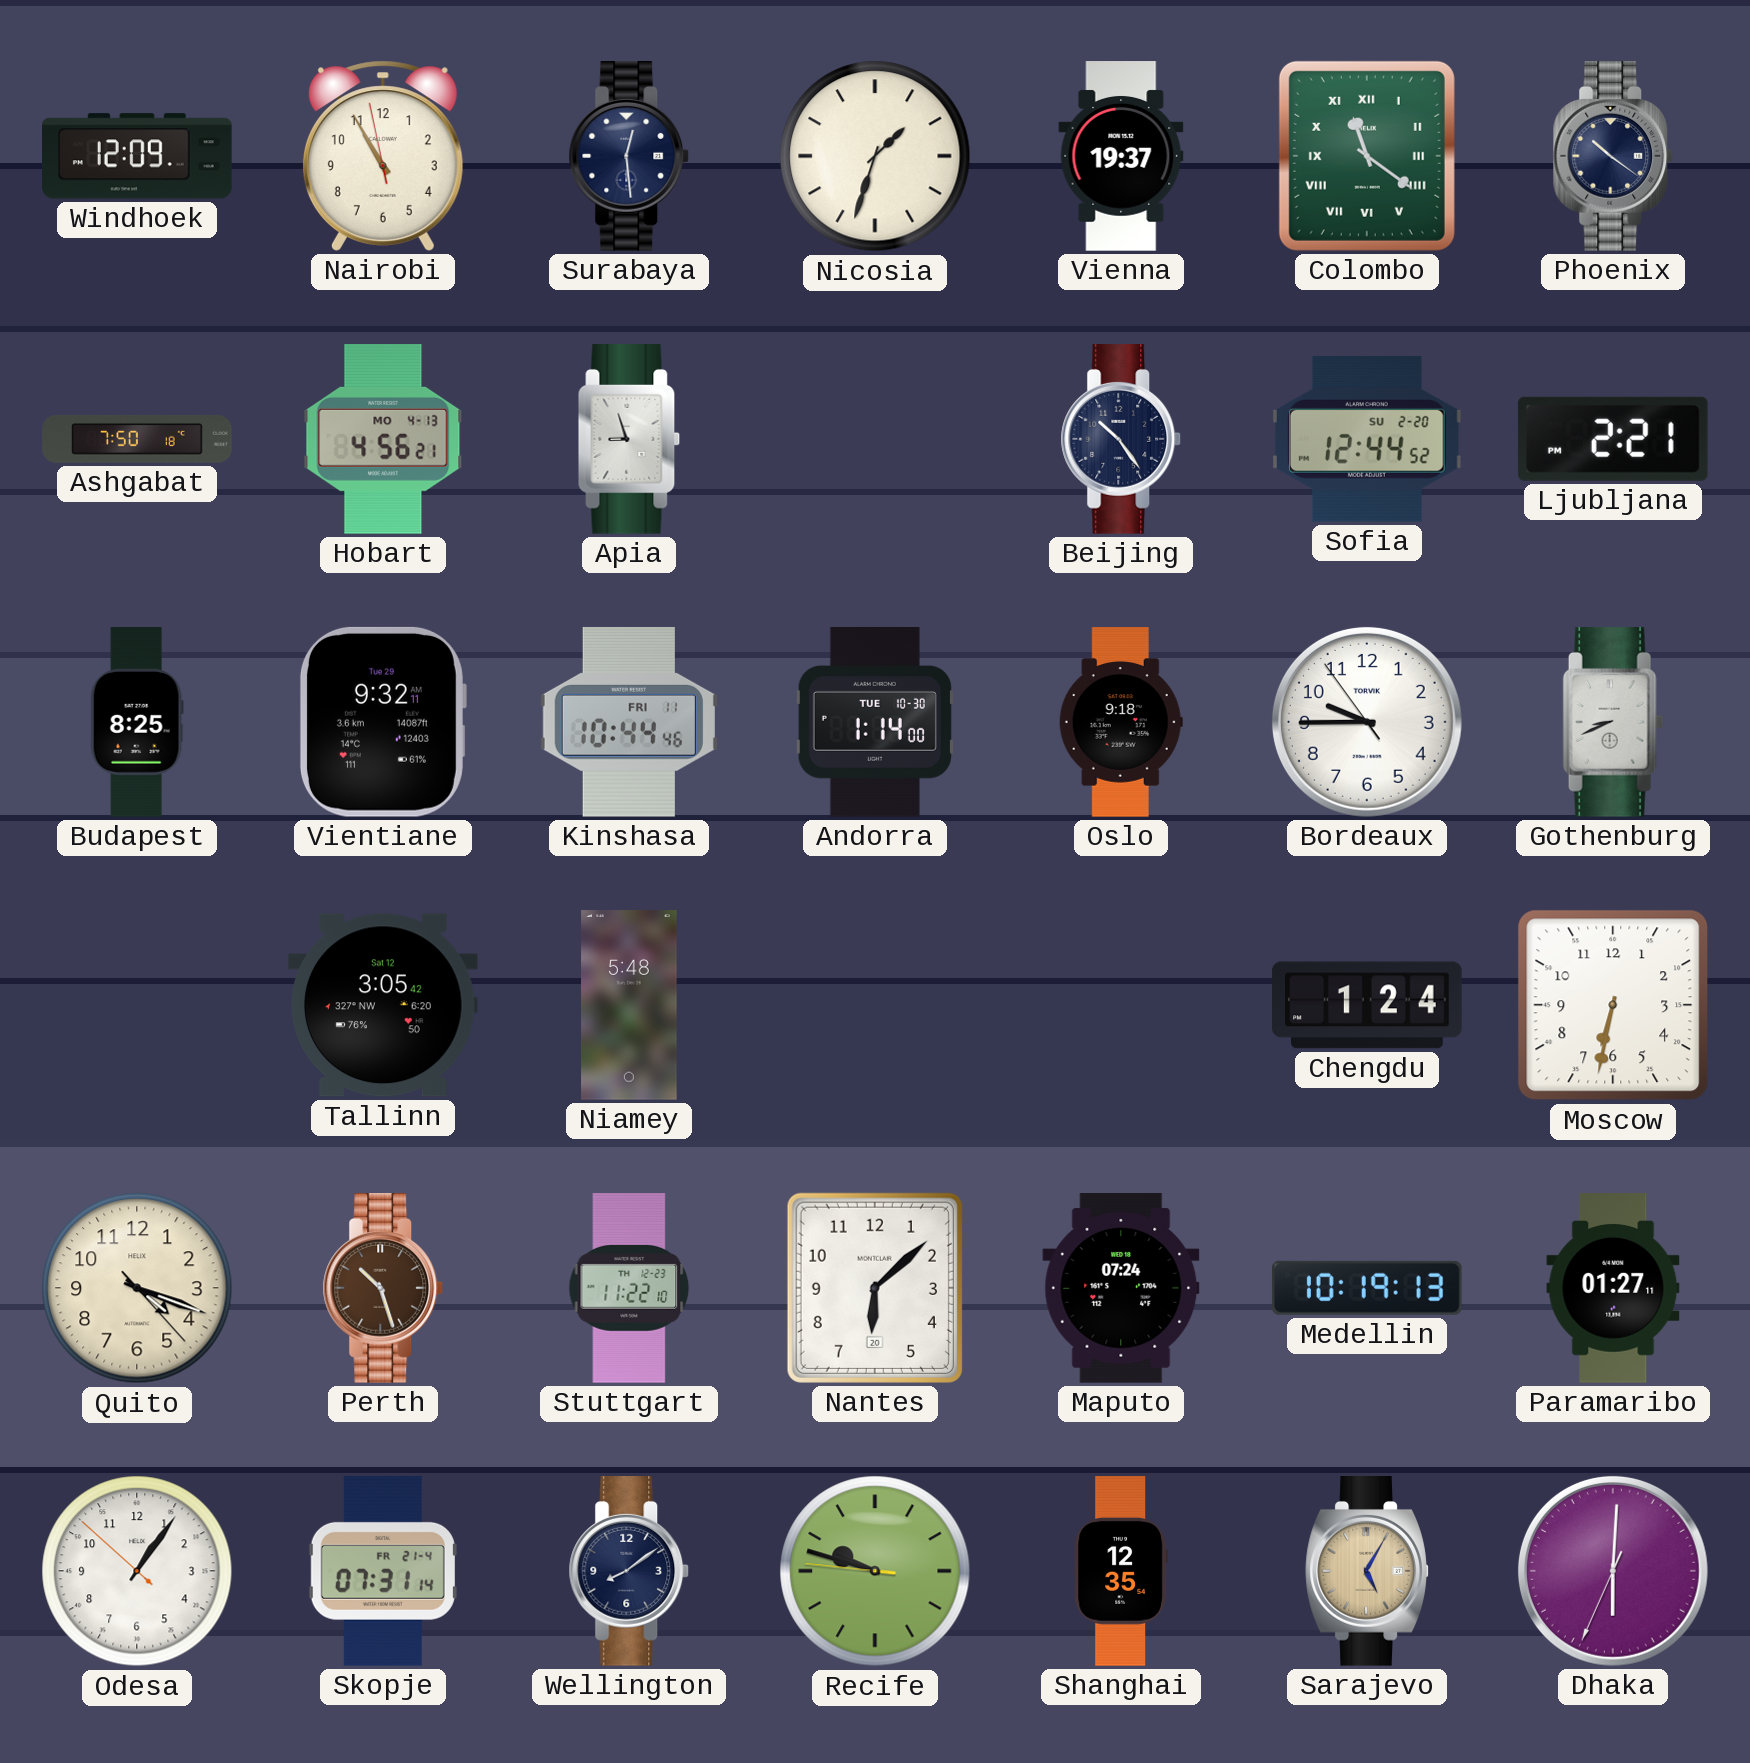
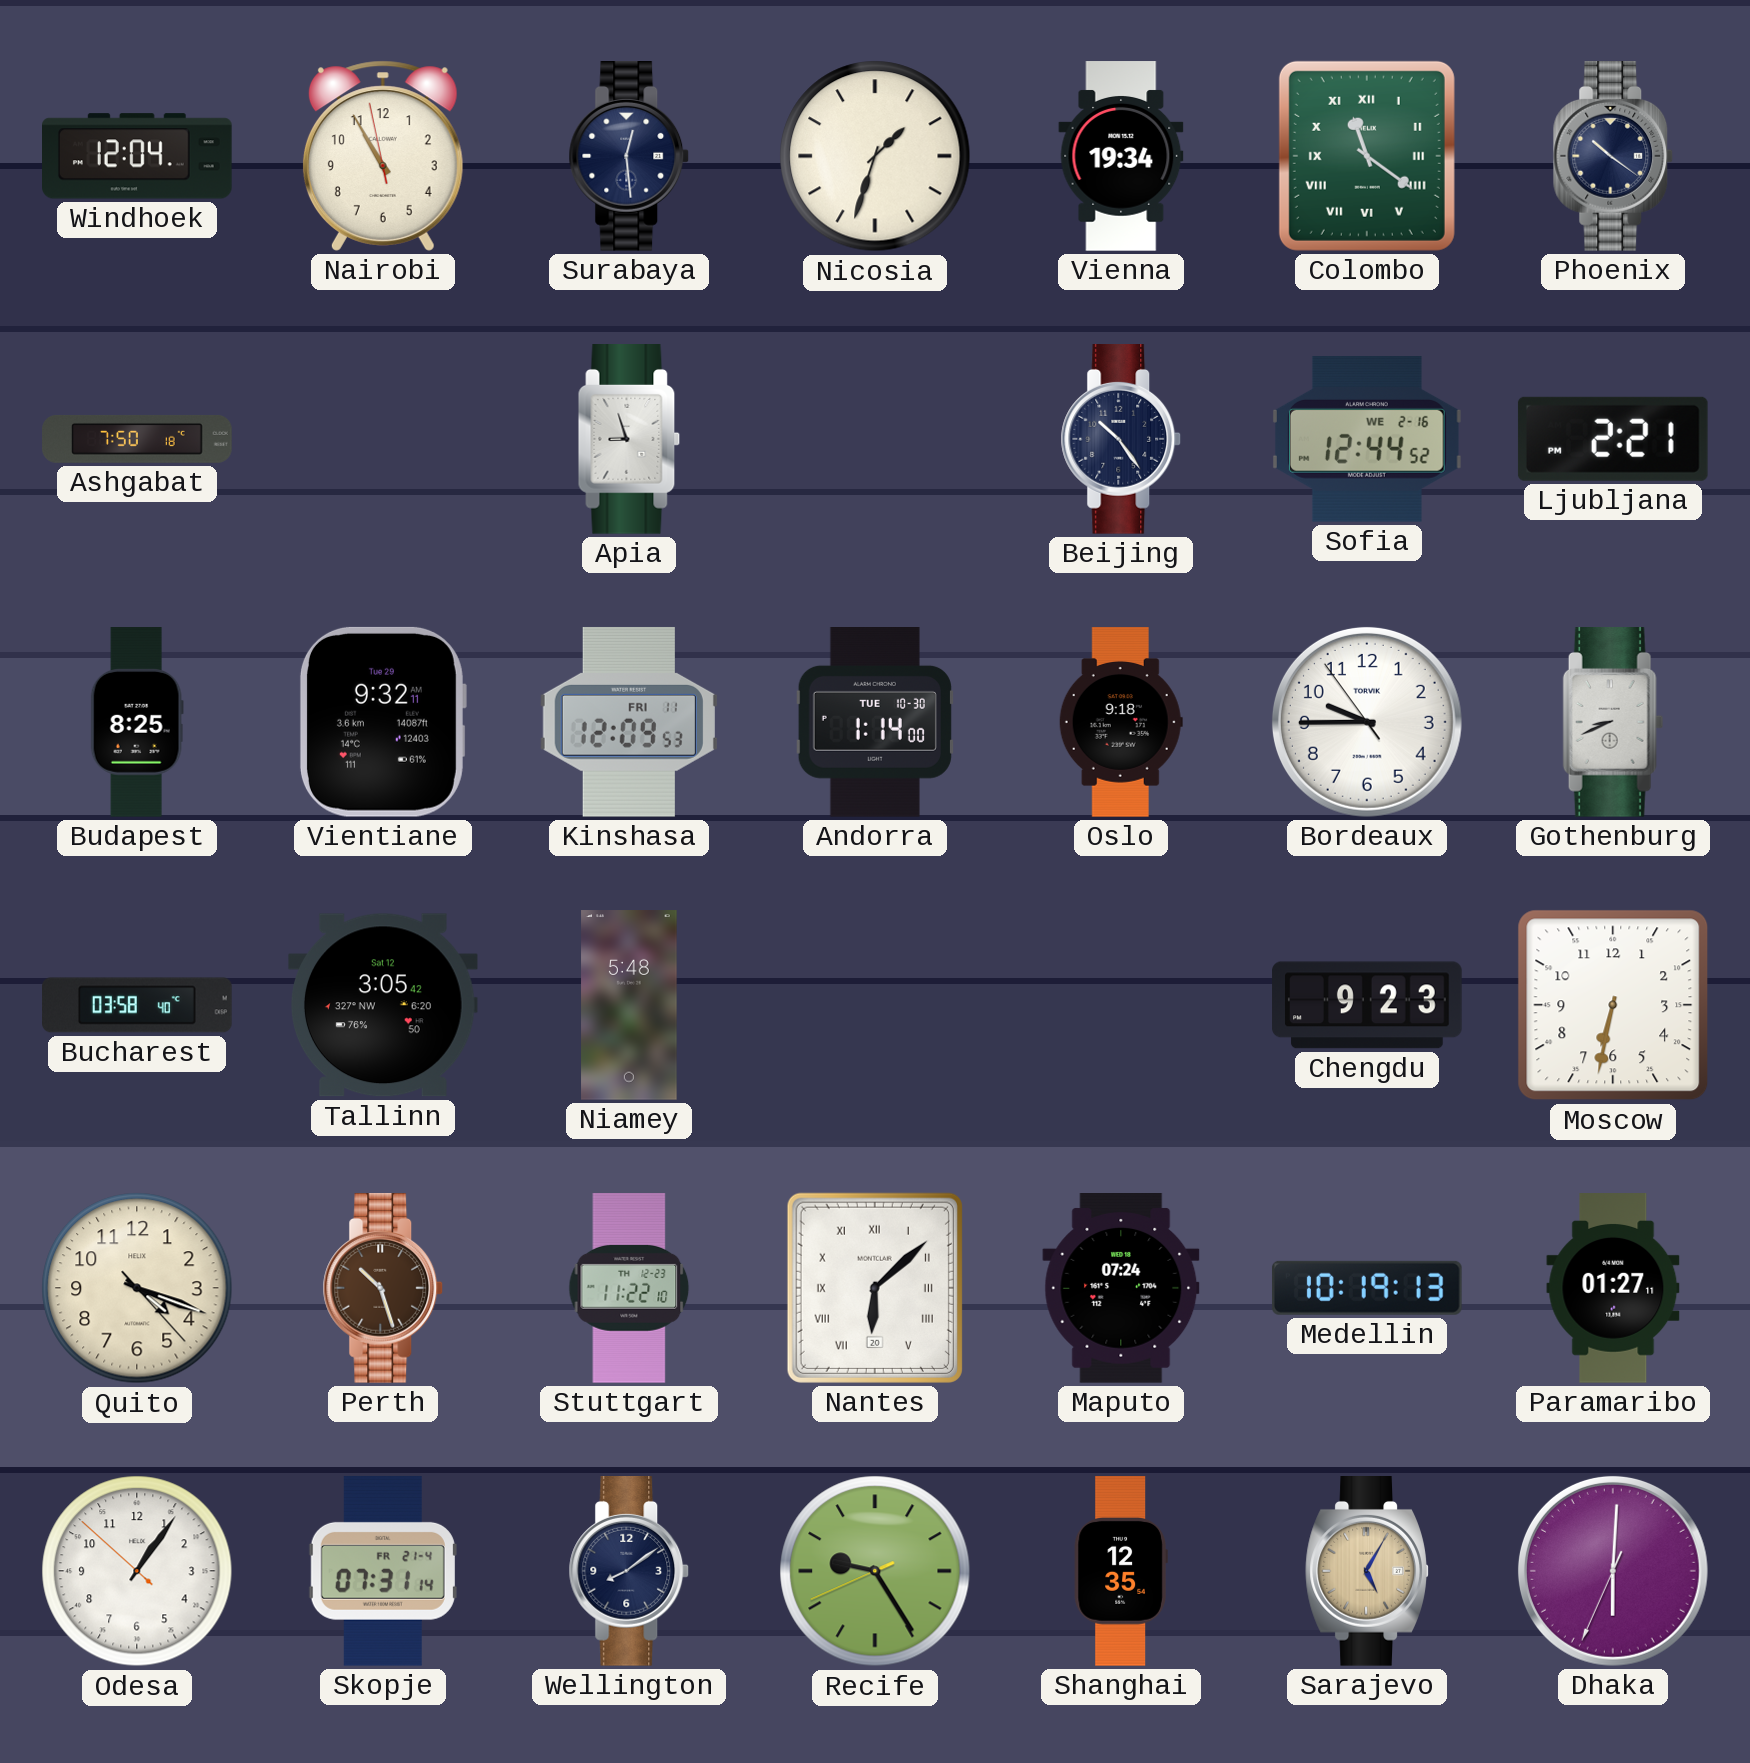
Windhoek: 12:09 -> 12:04
Vienna: 19:37 -> 19:34
Hobart: 4:56 -> none
Sofia date: SU 2-20 -> WE 2-16
Kinshasa: 10:44 -> 12:09
Bucharest: none -> 03:58
Chengdu: 1:24 -> 9:23
Nantes numerals: Arabic -> Roman
Recife: 9:47 -> 9:24
